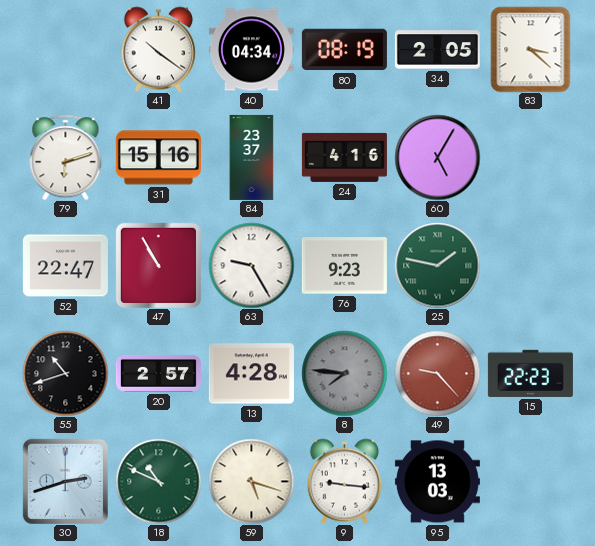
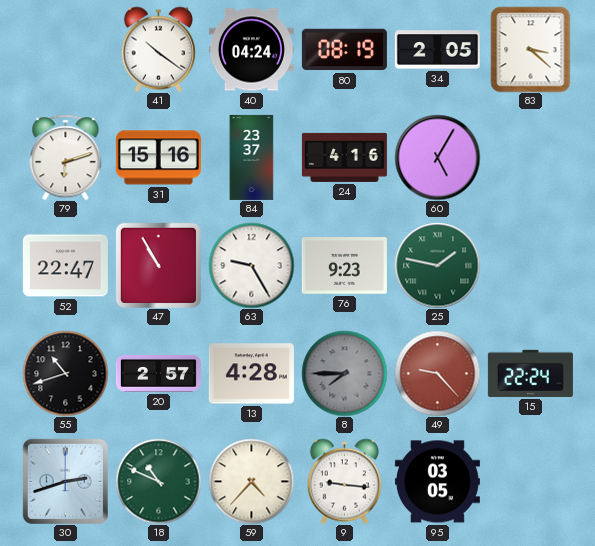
40: 04:34 -> 04:24
8: 7:46 -> 7:45
15: 22:23 -> 22:24
59: 5:18 -> 4:37
95: 13:03 -> 03:05
